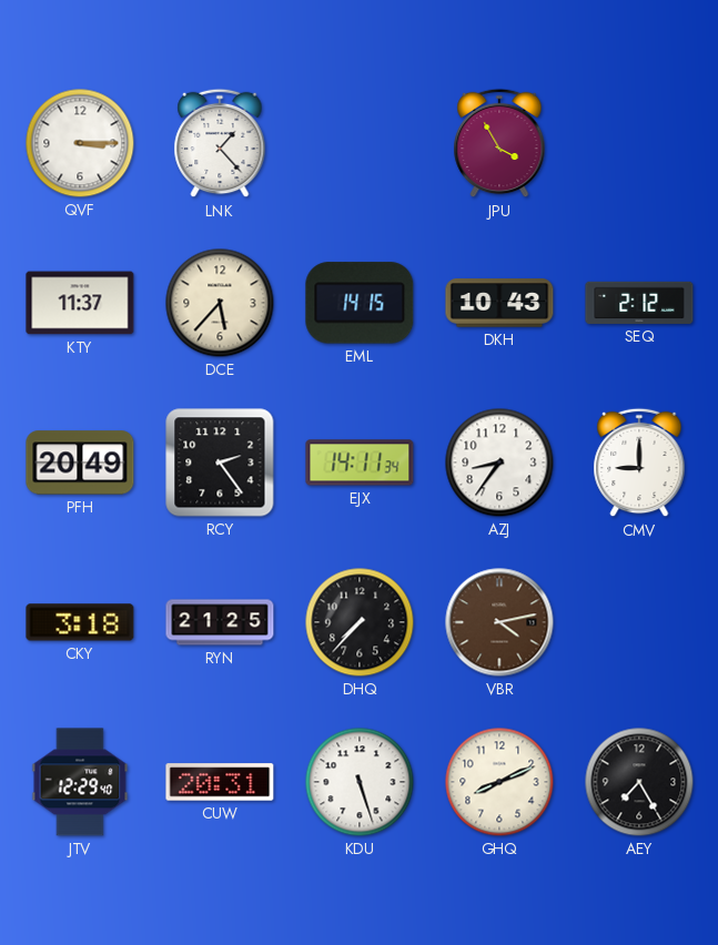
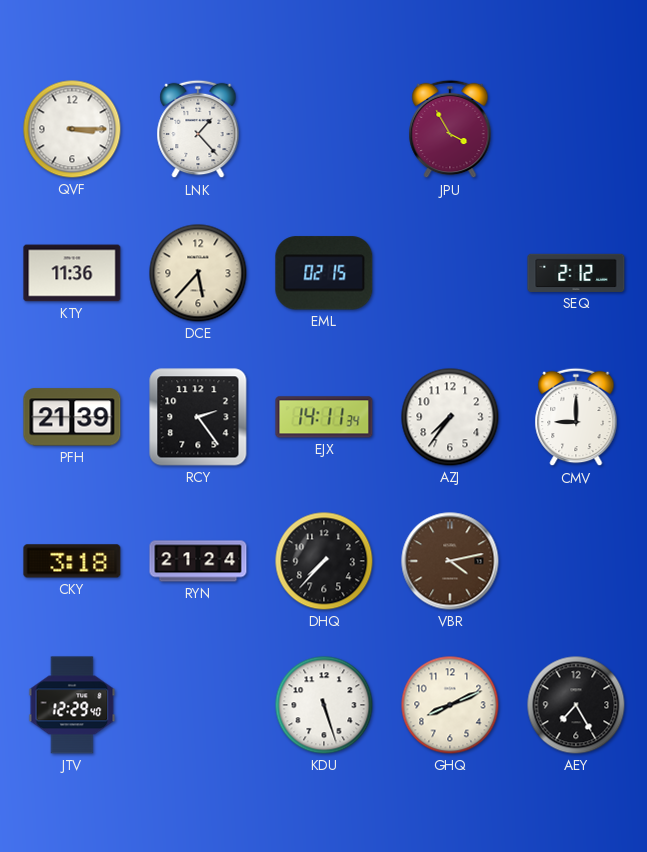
KTY: 11:37 -> 11:36
EML: 14:15 -> 02:15
DKH: 10:43 -> none
PFH: 20:49 -> 21:39
AZJ: 8:36 -> 7:36
RYN: 21:25 -> 21:24
CUW: 20:31 -> none
